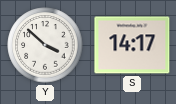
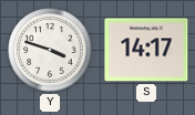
Y: 3:52 -> 3:48
